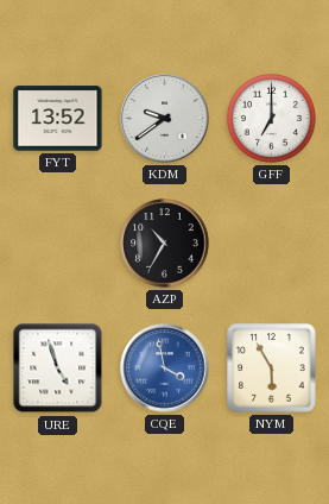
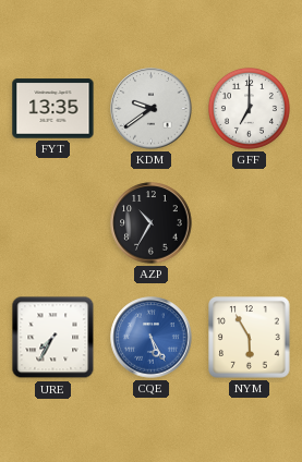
FYT: 13:52 -> 13:35
URE: 4:57 -> 7:35
CQE: 3:58 -> 5:25
